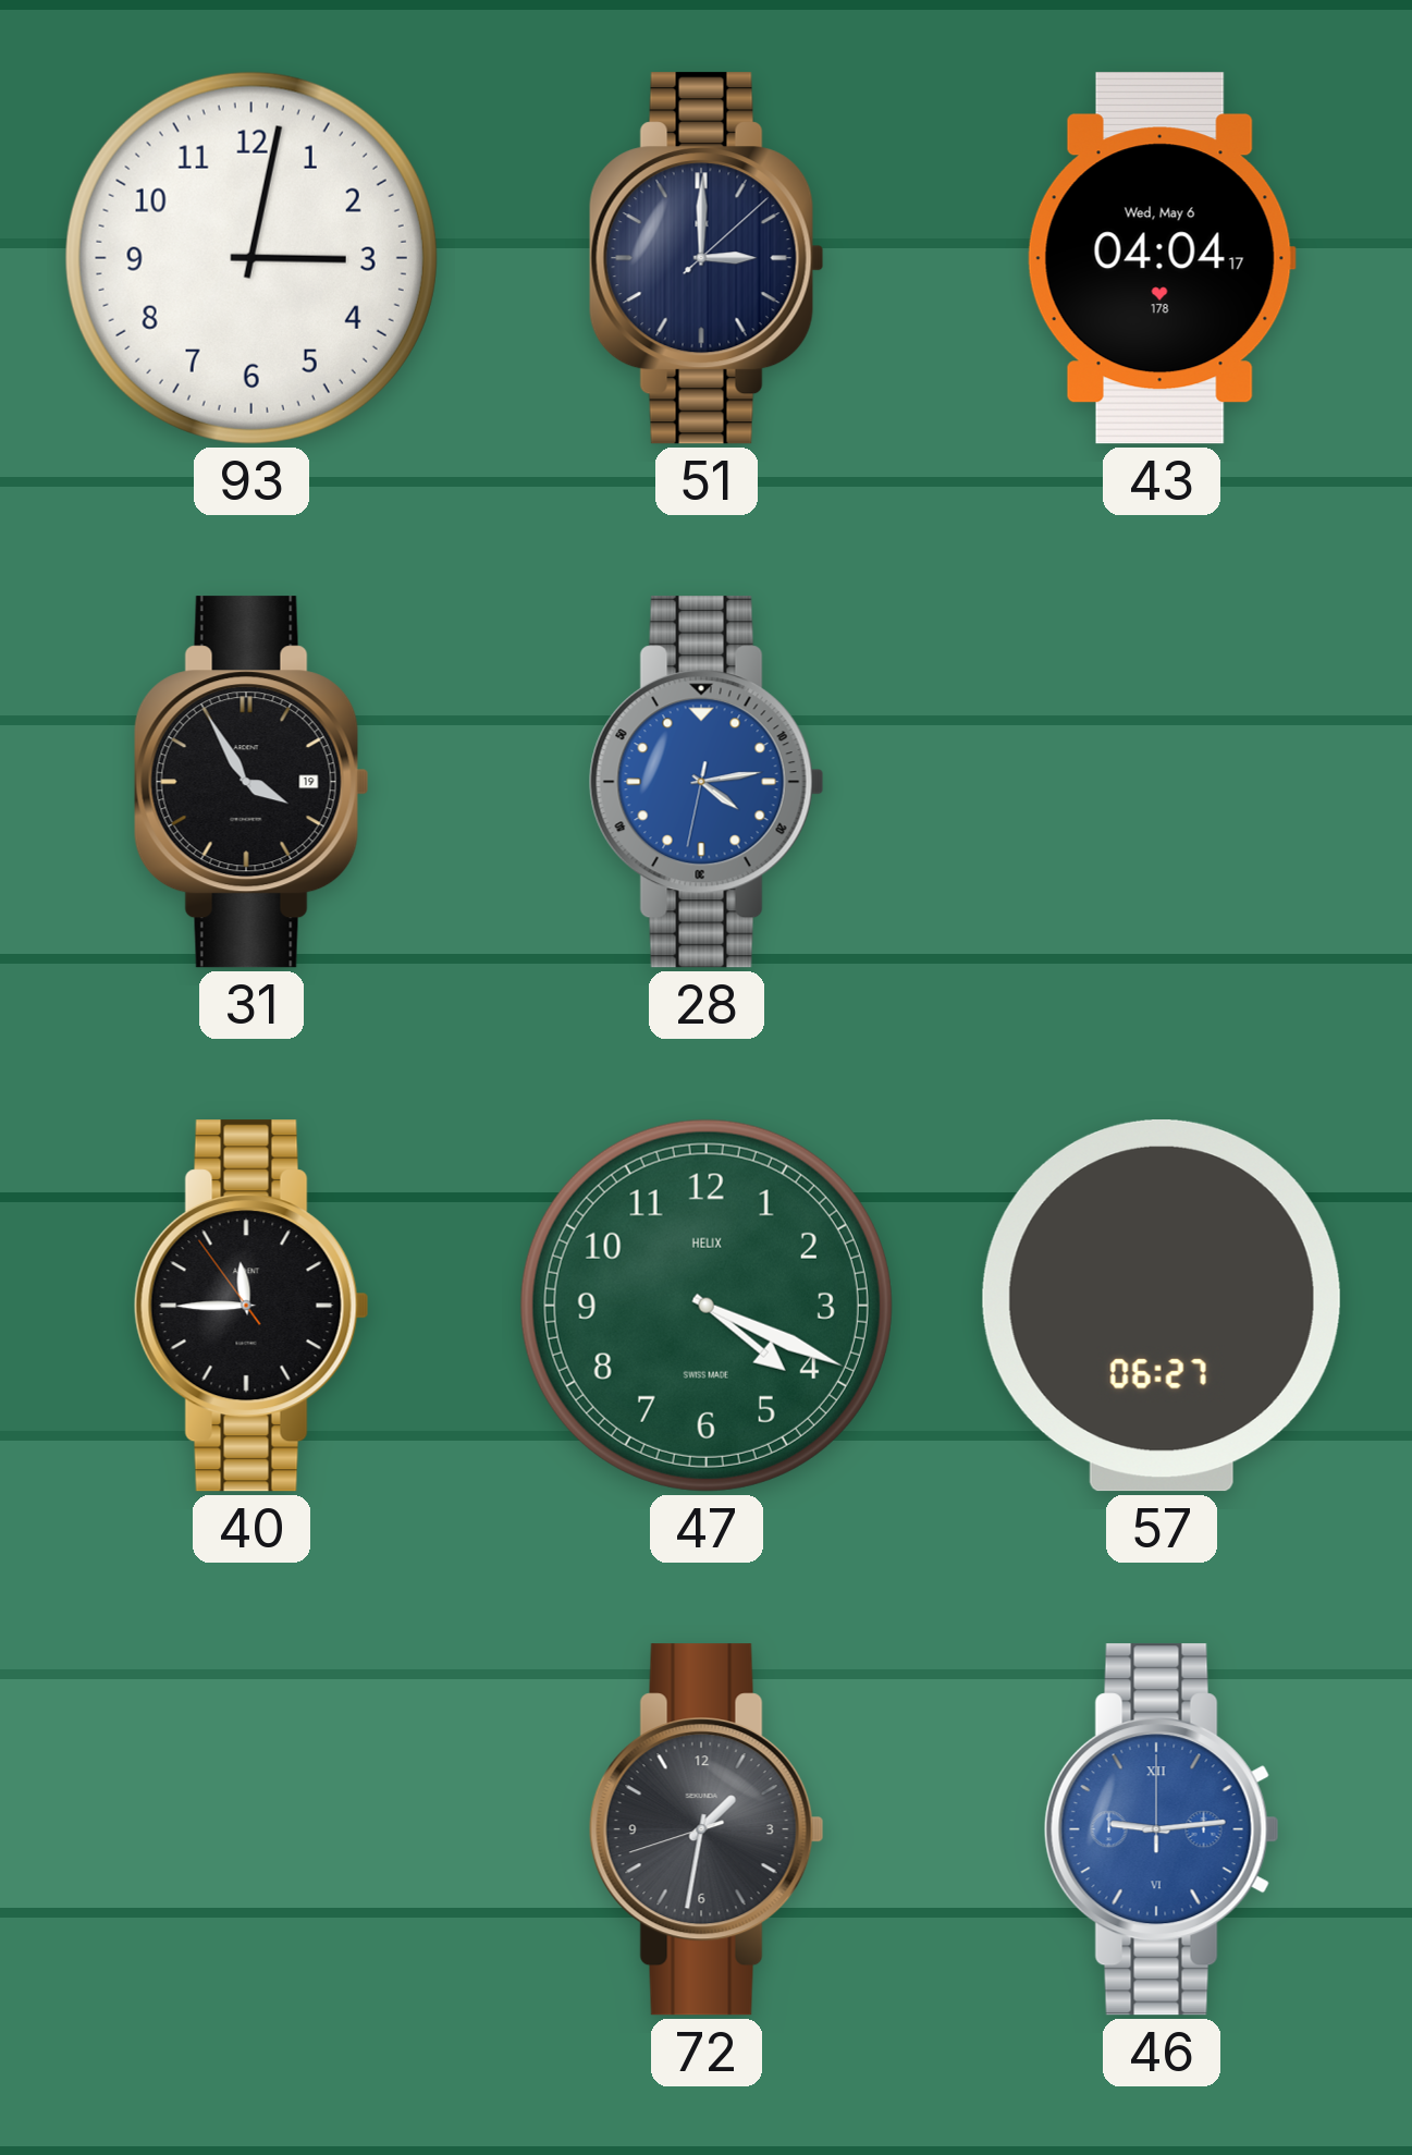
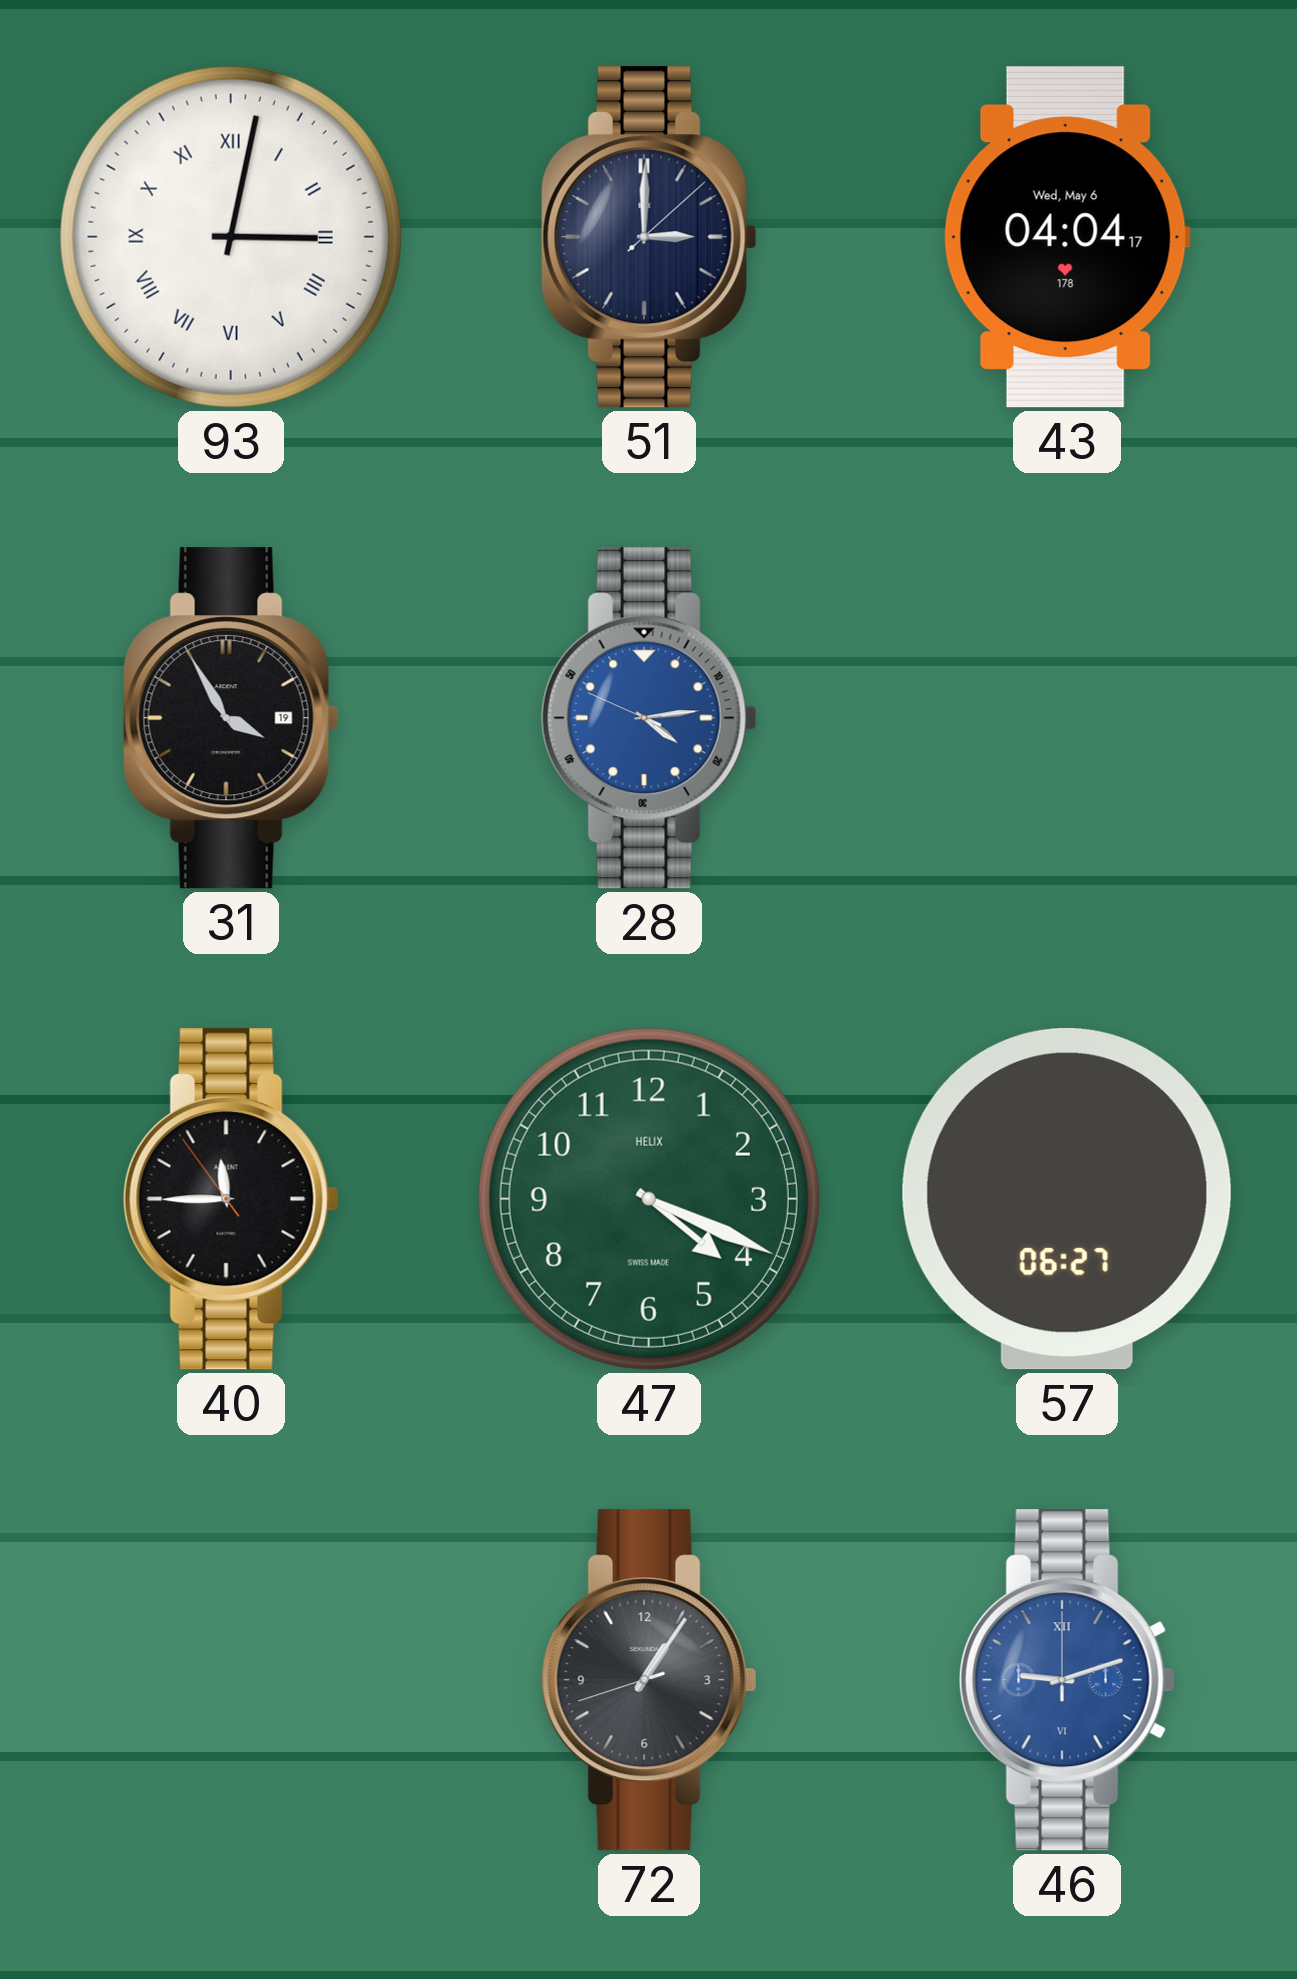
93 numerals: Arabic -> Roman
28: 4:13:32 -> 4:13:49
72: 1:31 -> 1:05
46: 9:14 -> 9:12
